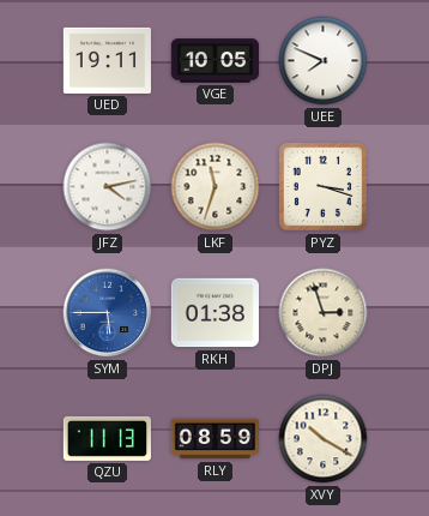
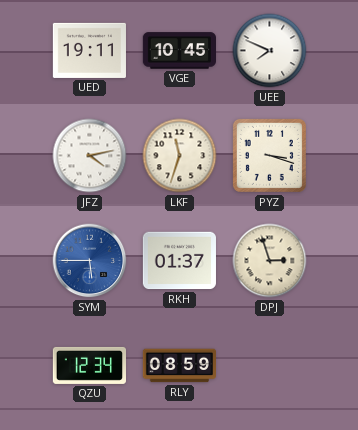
VGE: 10:05 -> 10:45
RKH: 01:38 -> 01:37
QZU: 11:13 -> 12:34
XVY: 10:20 -> none
